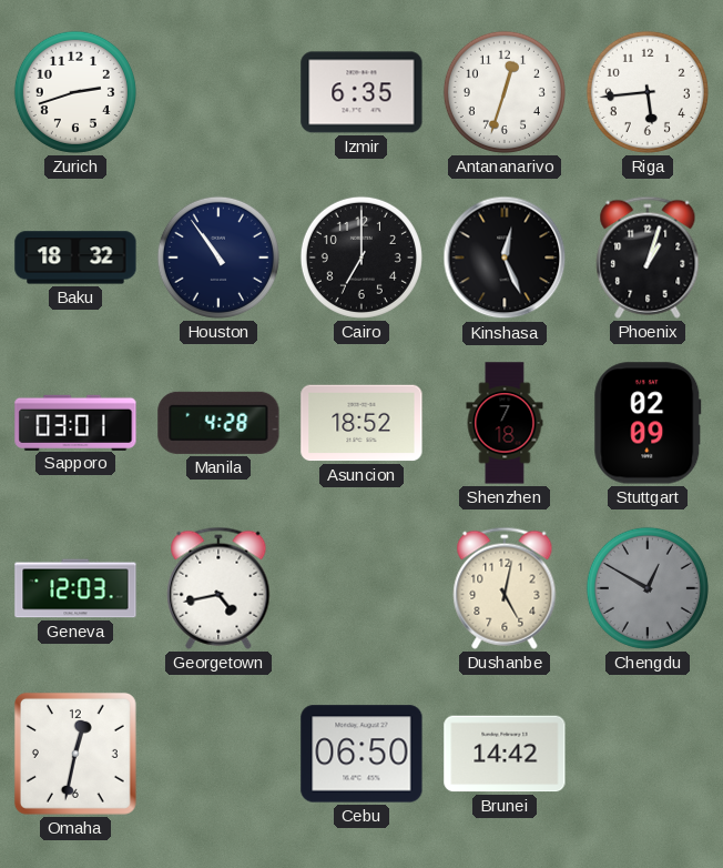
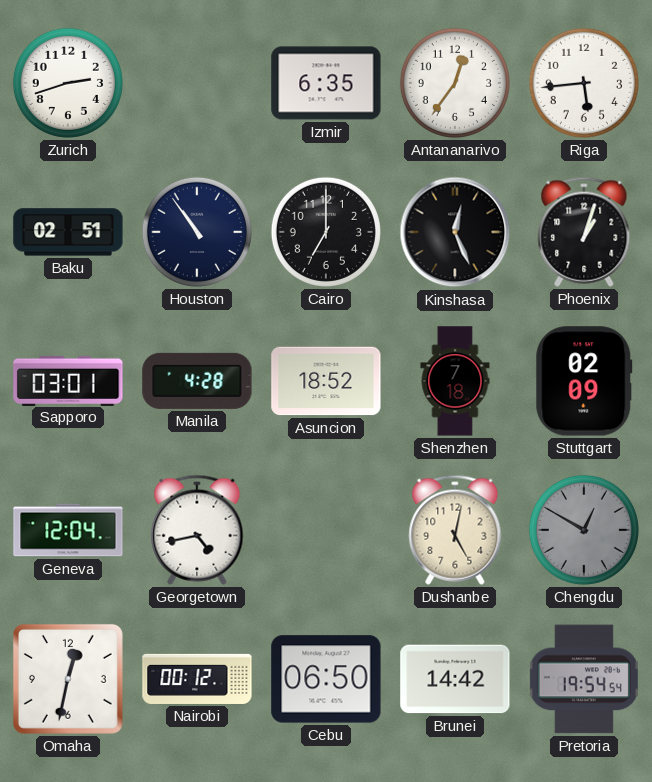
Antananarivo: 12:33 -> 12:36
Baku: 18:32 -> 02:51
Geneva: 12:03 -> 12:04
Nairobi: none -> 00:12
Pretoria: none -> 19:54
